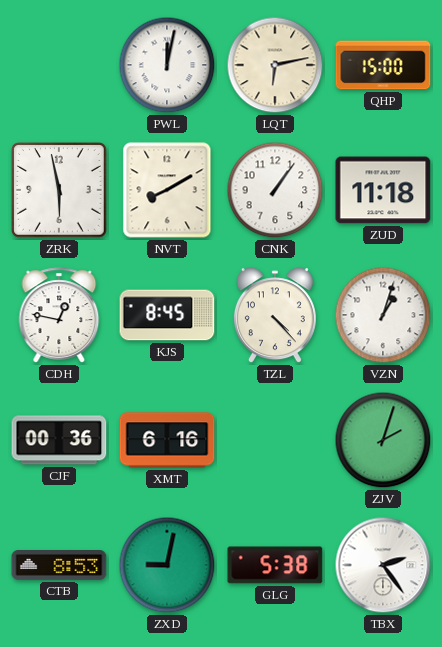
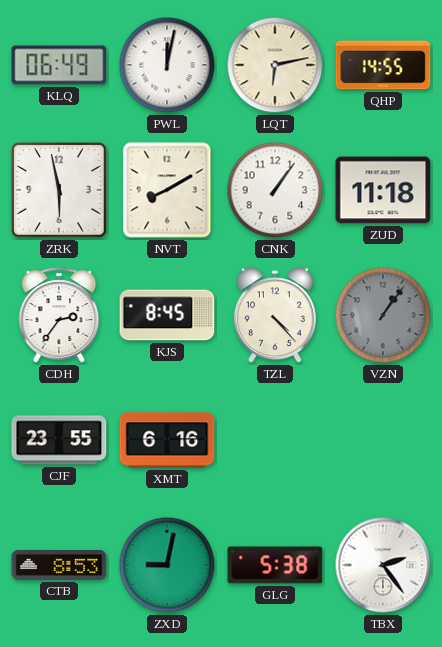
KLQ: none -> 06:49
QHP: 15:00 -> 14:55
CDH: 12:47 -> 2:36
VZN: 1:03 -> 1:06
VZN dial: white -> grey
CJF: 00:36 -> 23:55
ZJV: 2:03 -> none
